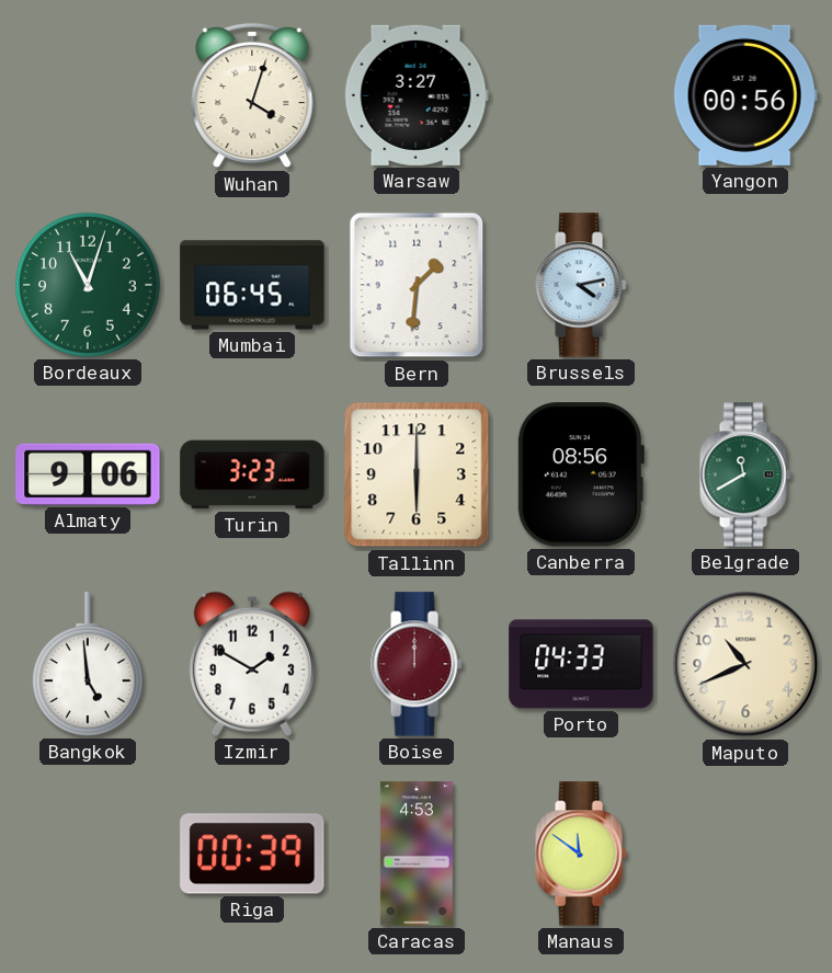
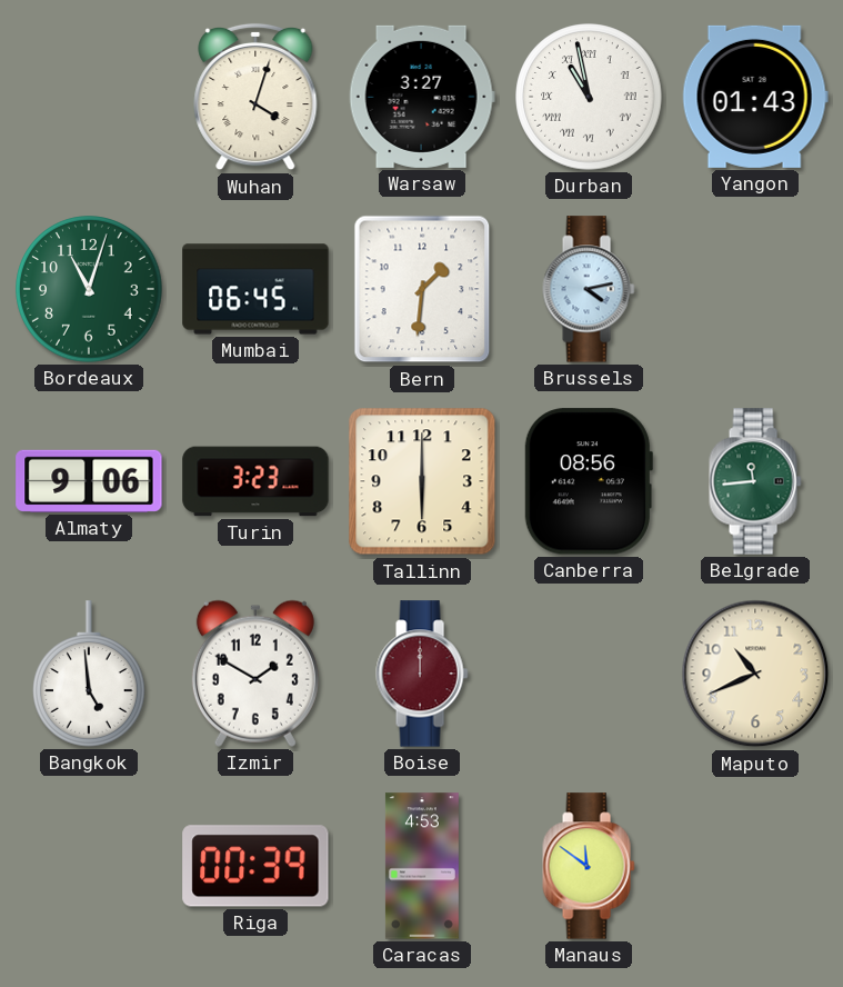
Durban: none -> 10:58
Yangon: 00:56 -> 01:43
Belgrade: 11:40 -> 11:44
Porto: 04:33 -> none
